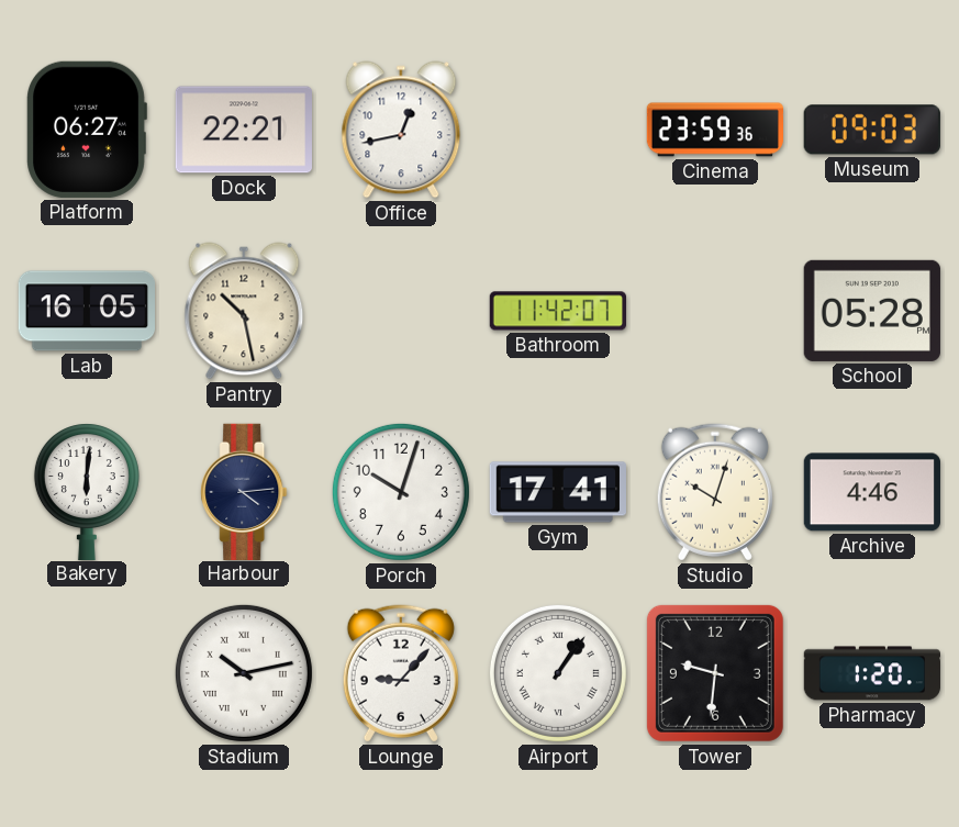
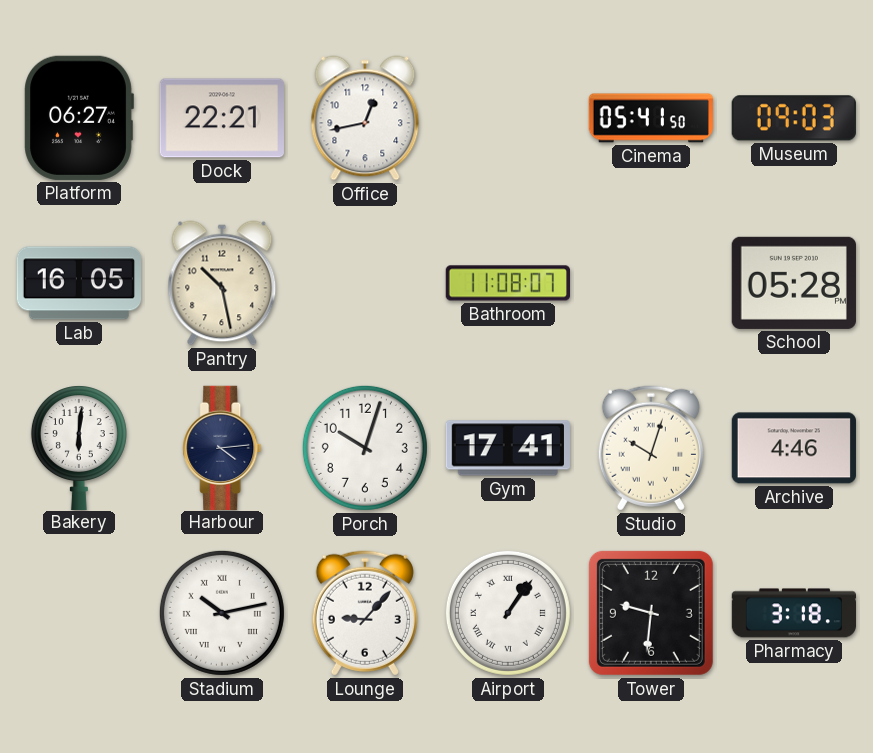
Cinema: 23:59 -> 05:41
Bathroom: 11:42 -> 11:08
Pharmacy: 1:20 -> 3:18
